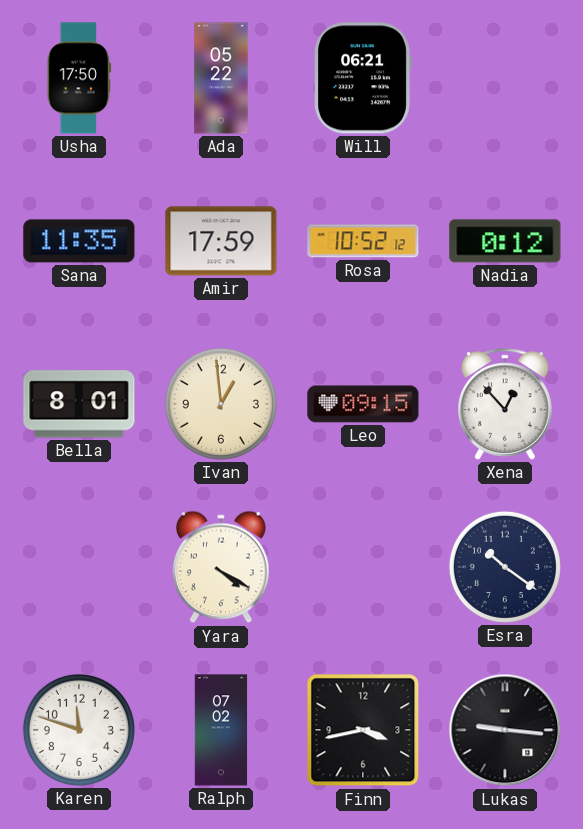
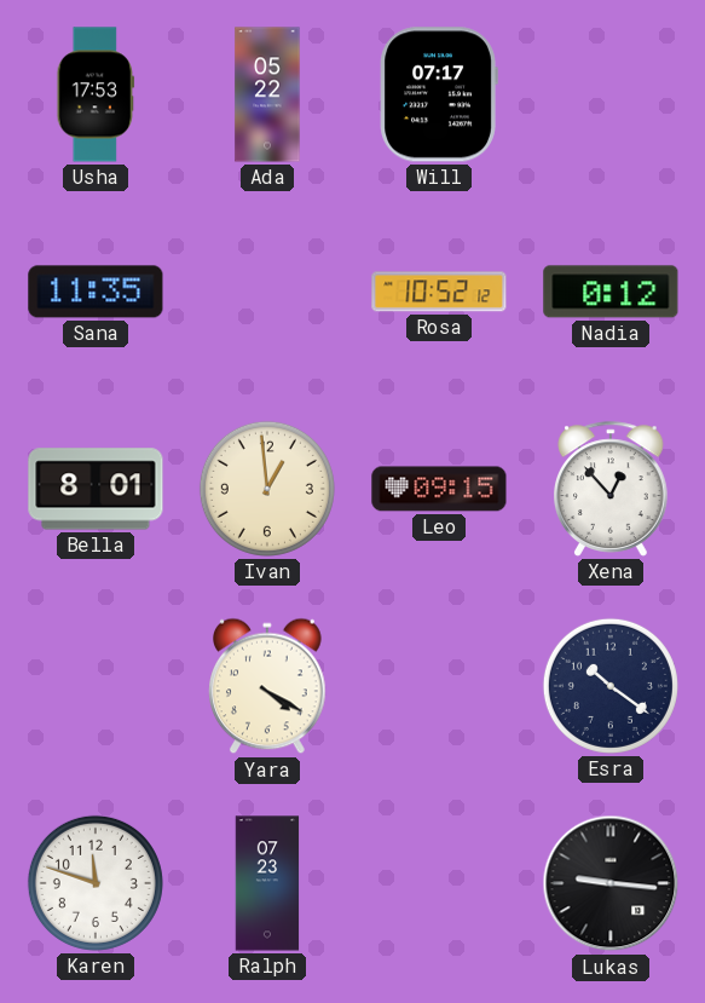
Usha: 17:50 -> 17:53
Will: 06:21 -> 07:17
Amir: 17:59 -> none
Ralph: 07:02 -> 07:23
Finn: 3:43 -> none
